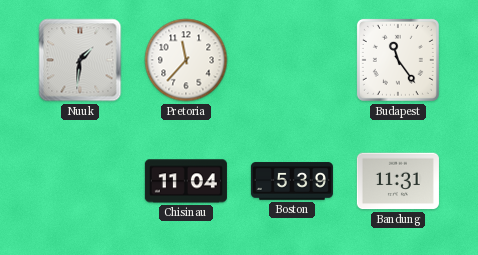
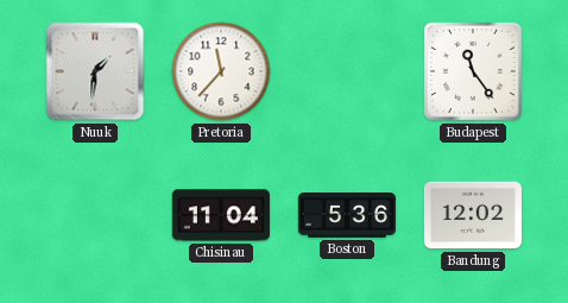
Boston: 5:39 -> 5:36
Bandung: 11:31 -> 12:02
